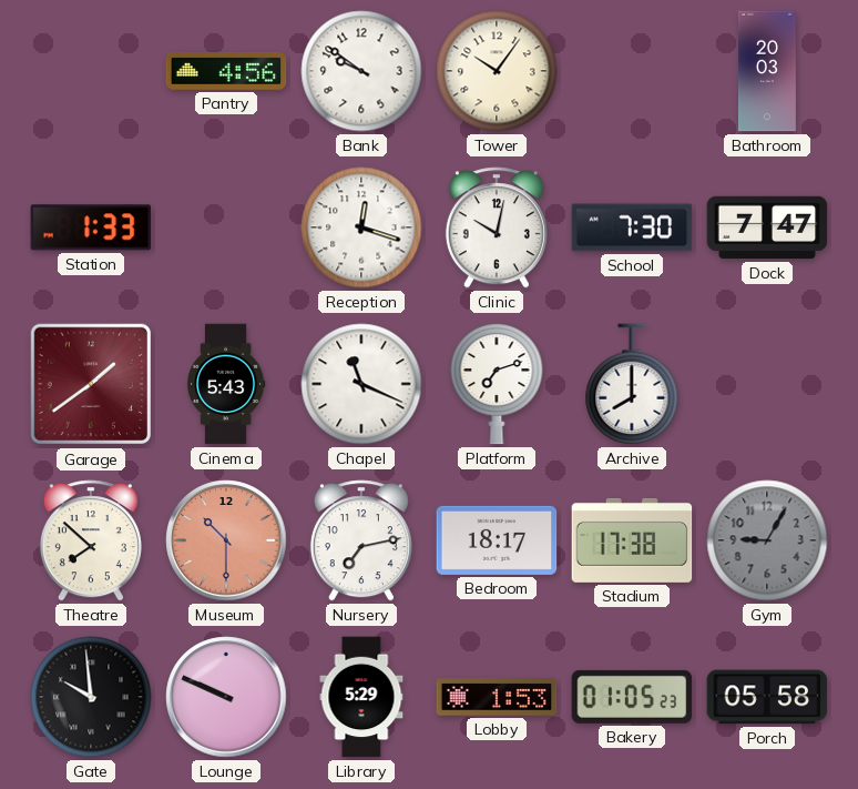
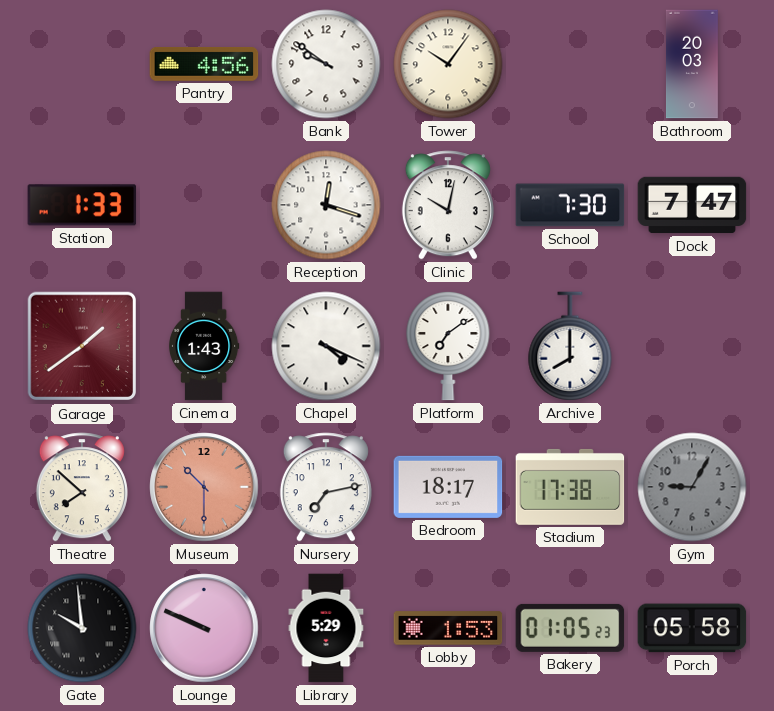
Cinema: 5:43 -> 1:43
Chapel: 11:19 -> 4:19
Platform: 7:12 -> 7:09
